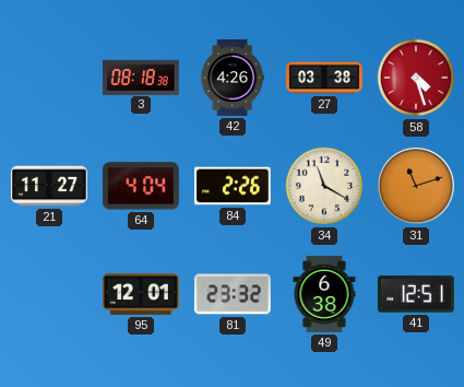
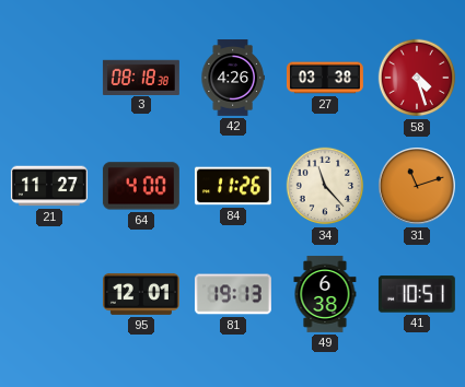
64: 4:04 -> 4:00
84: 2:26 -> 11:26
34: 11:20 -> 11:23
81: 23:32 -> 19:13
41: 12:51 -> 10:51
